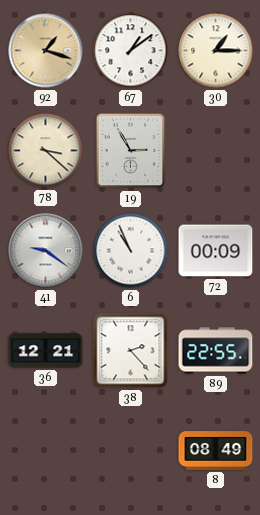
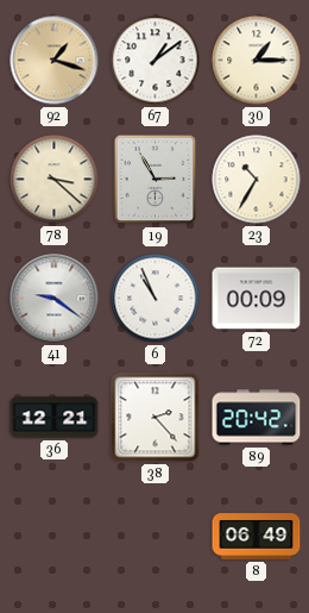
23: none -> 10:35
89: 22:55 -> 20:42
8: 08:49 -> 06:49
